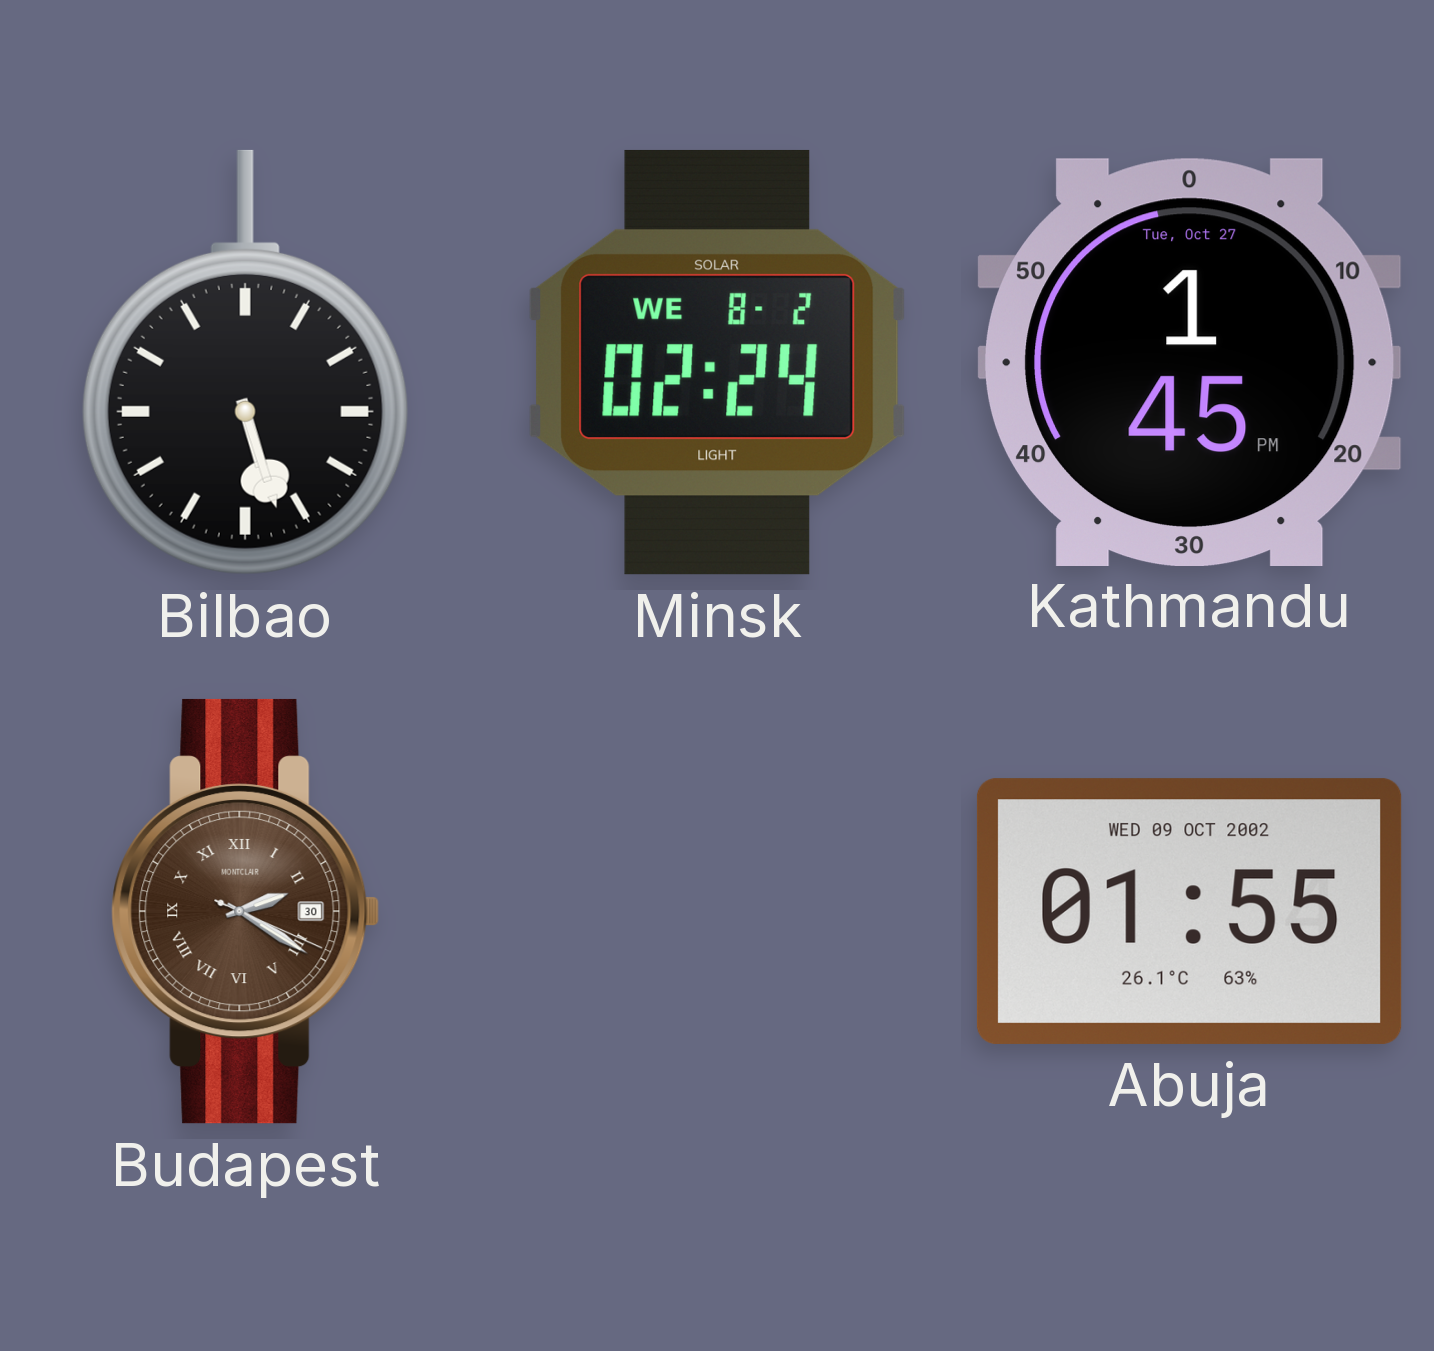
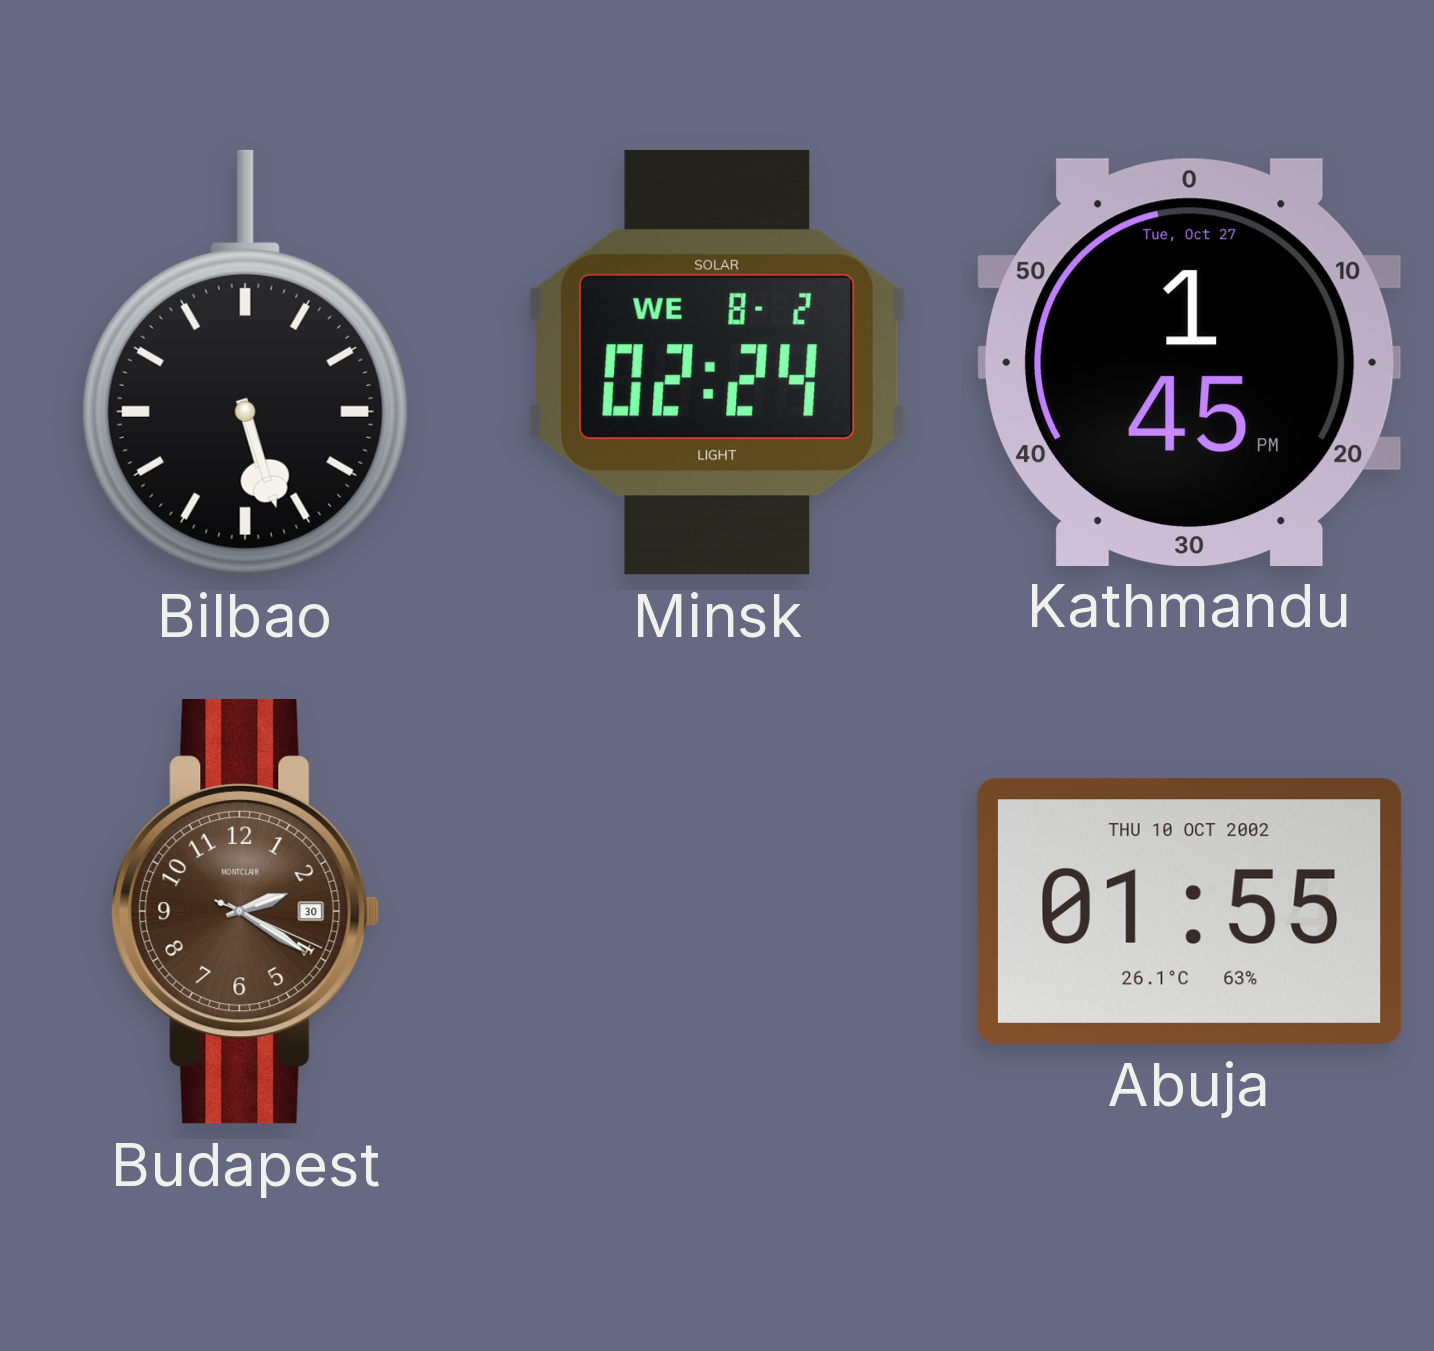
Budapest numerals: Roman -> Arabic
Abuja date: WED 09 OCT 2002 -> THU 10 OCT 2002
